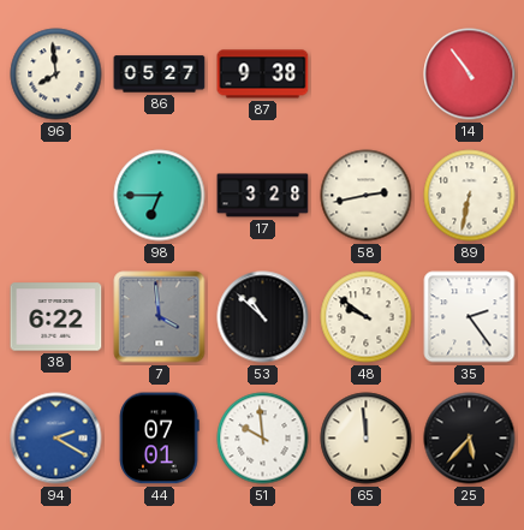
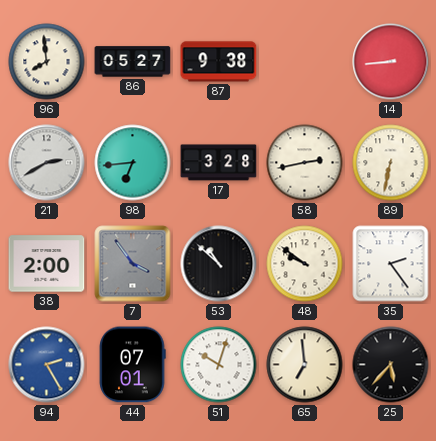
14: 10:54 -> 8:44
21: none -> 2:40
98: 6:45 -> 6:44
38: 6:22 -> 2:00
7: 3:59 -> 3:54
94: 2:20 -> 2:25
51: 9:59 -> 10:03
65: 11:59 -> 6:59
